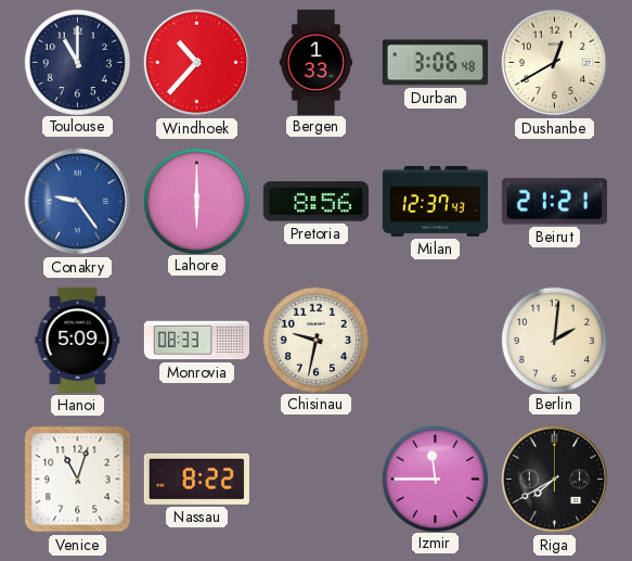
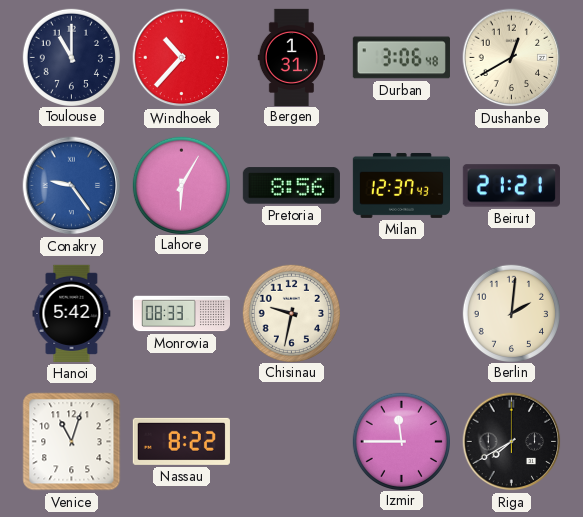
Bergen: 1:33 -> 1:31
Lahore: 6:00 -> 6:05
Hanoi: 5:09 -> 5:42
